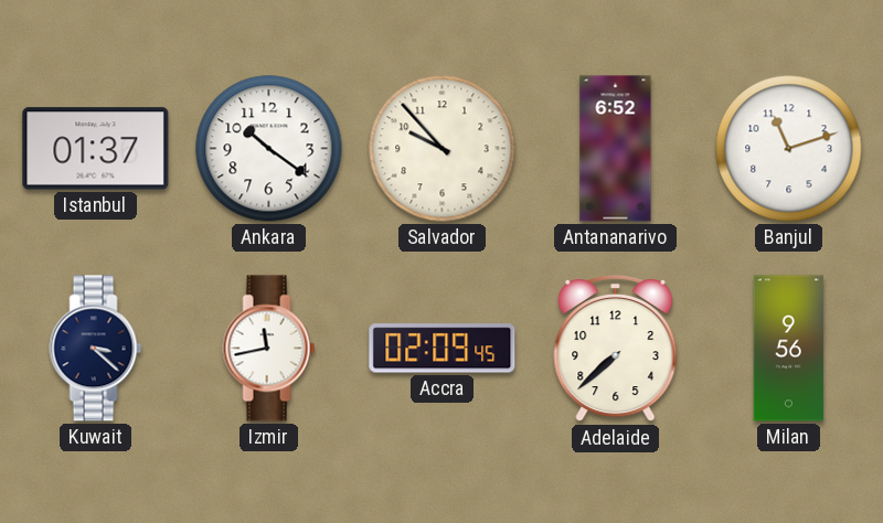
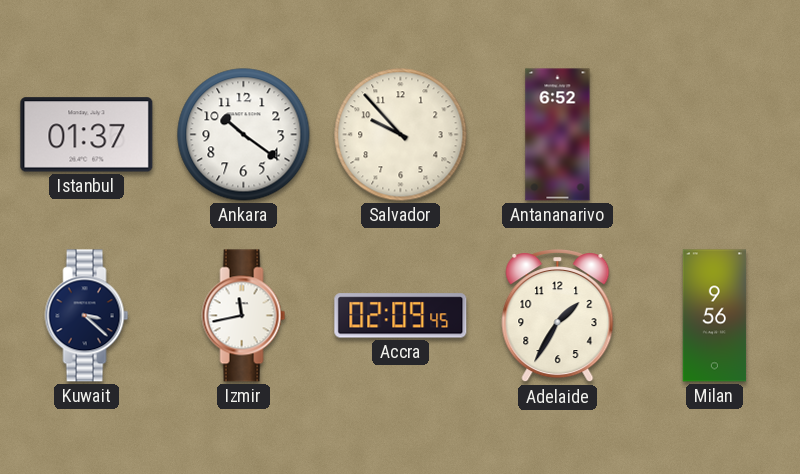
Banjul: 11:12 -> none
Adelaide: 7:38 -> 1:35
